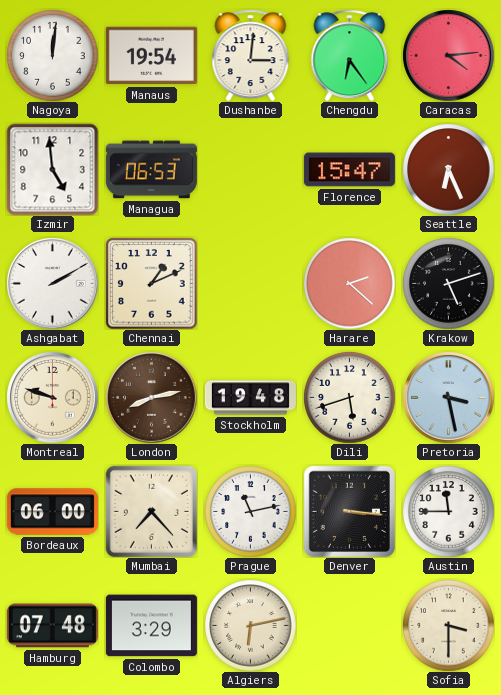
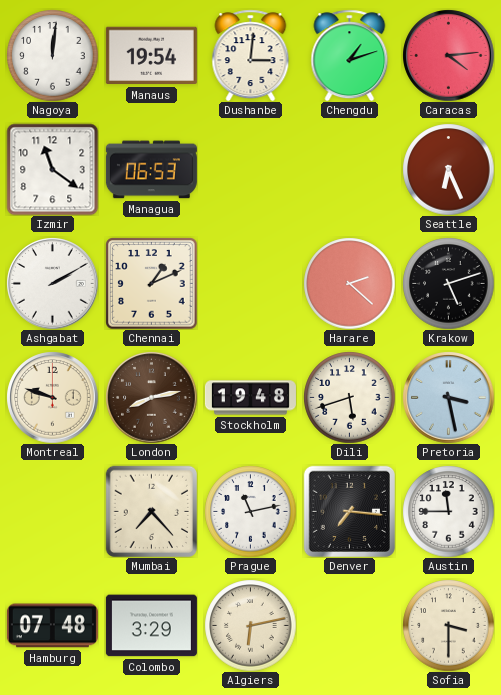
Chengdu: 6:24 -> 1:12
Izmir: 4:59 -> 11:21
Florence: 15:47 -> none
Bordeaux: 06:00 -> none
Denver: 3:16 -> 7:16
